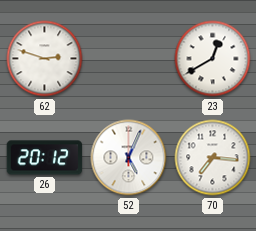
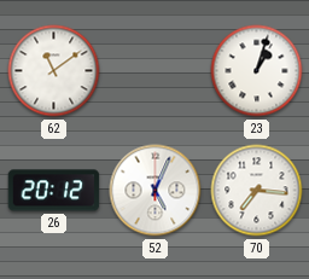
62: 2:48 -> 11:09
23: 12:40 -> 1:03
